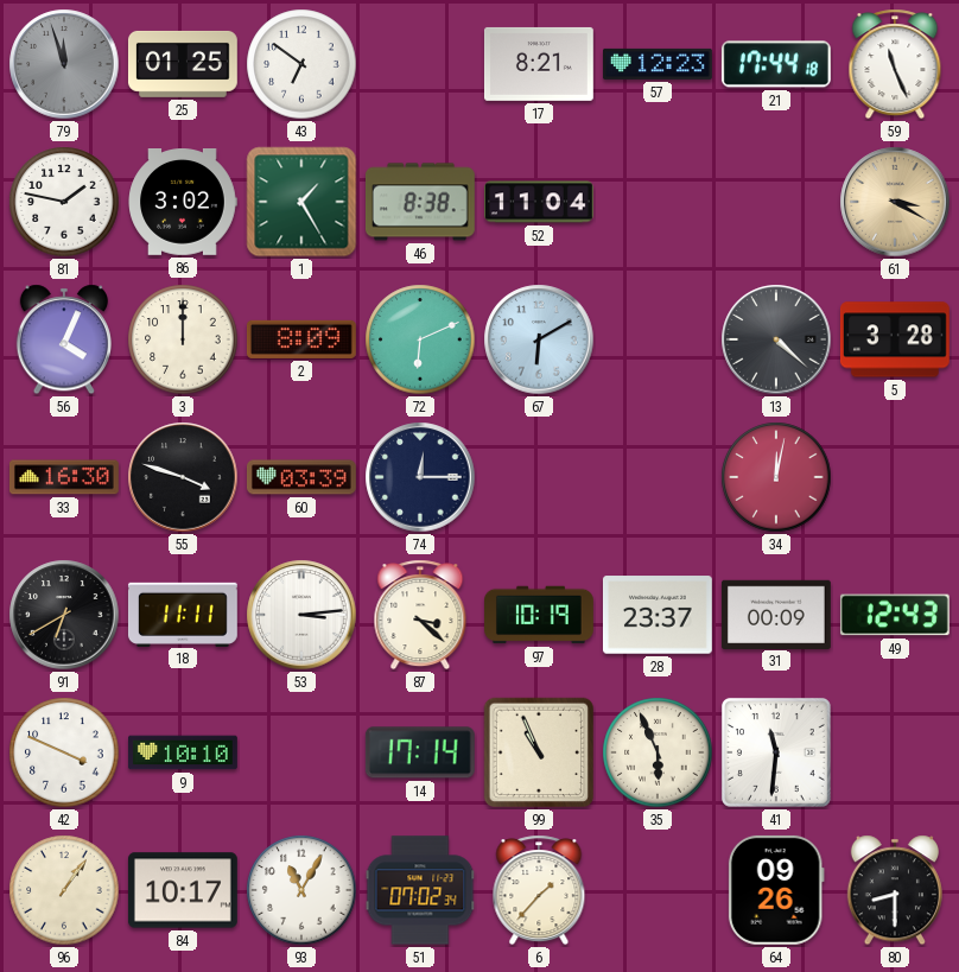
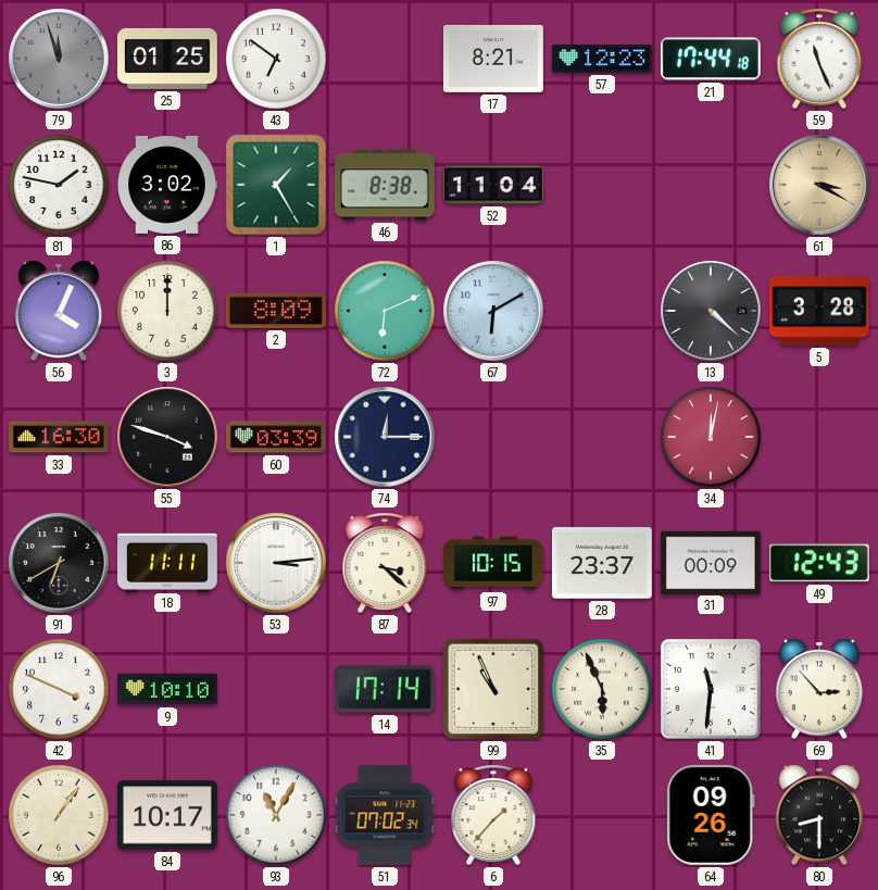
97: 10:19 -> 10:15
69: none -> 2:53
